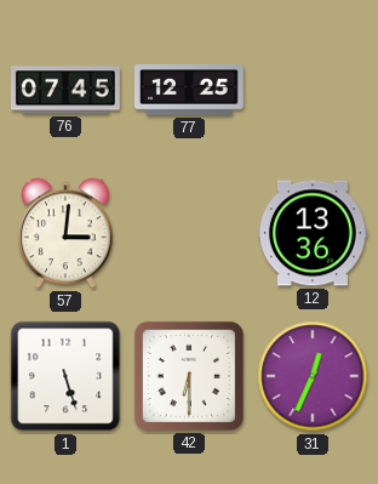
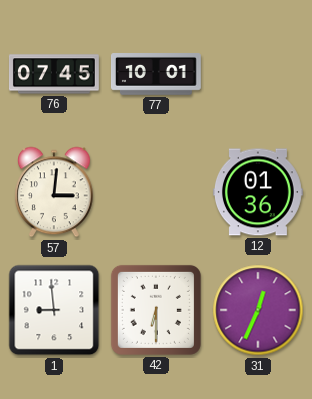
77: 12:25 -> 10:01
12: 13:36 -> 01:36
1: 5:27 -> 8:59
